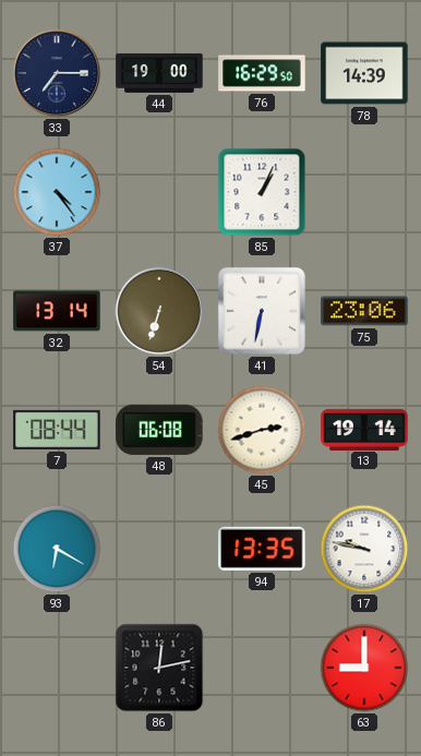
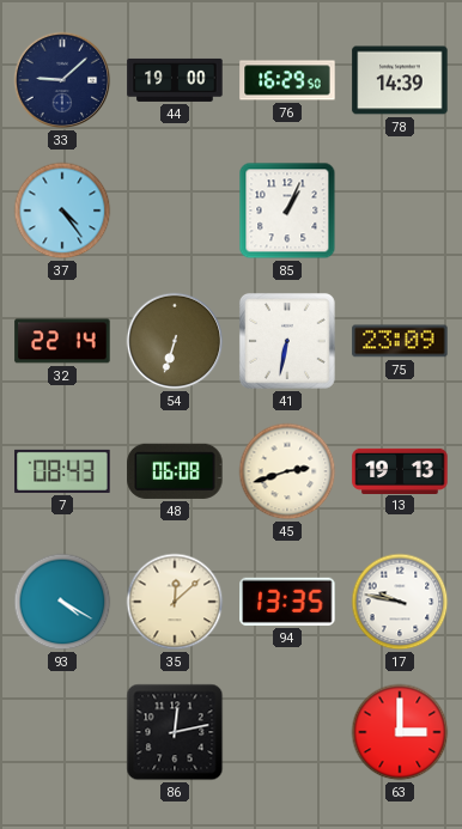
33: 7:15 -> 9:08
32: 13:14 -> 22:14
75: 23:06 -> 23:09
7: 08:44 -> 08:43
13: 19:14 -> 19:13
93: 6:20 -> 4:20
35: none -> 12:08
63: 9:00 -> 3:00
